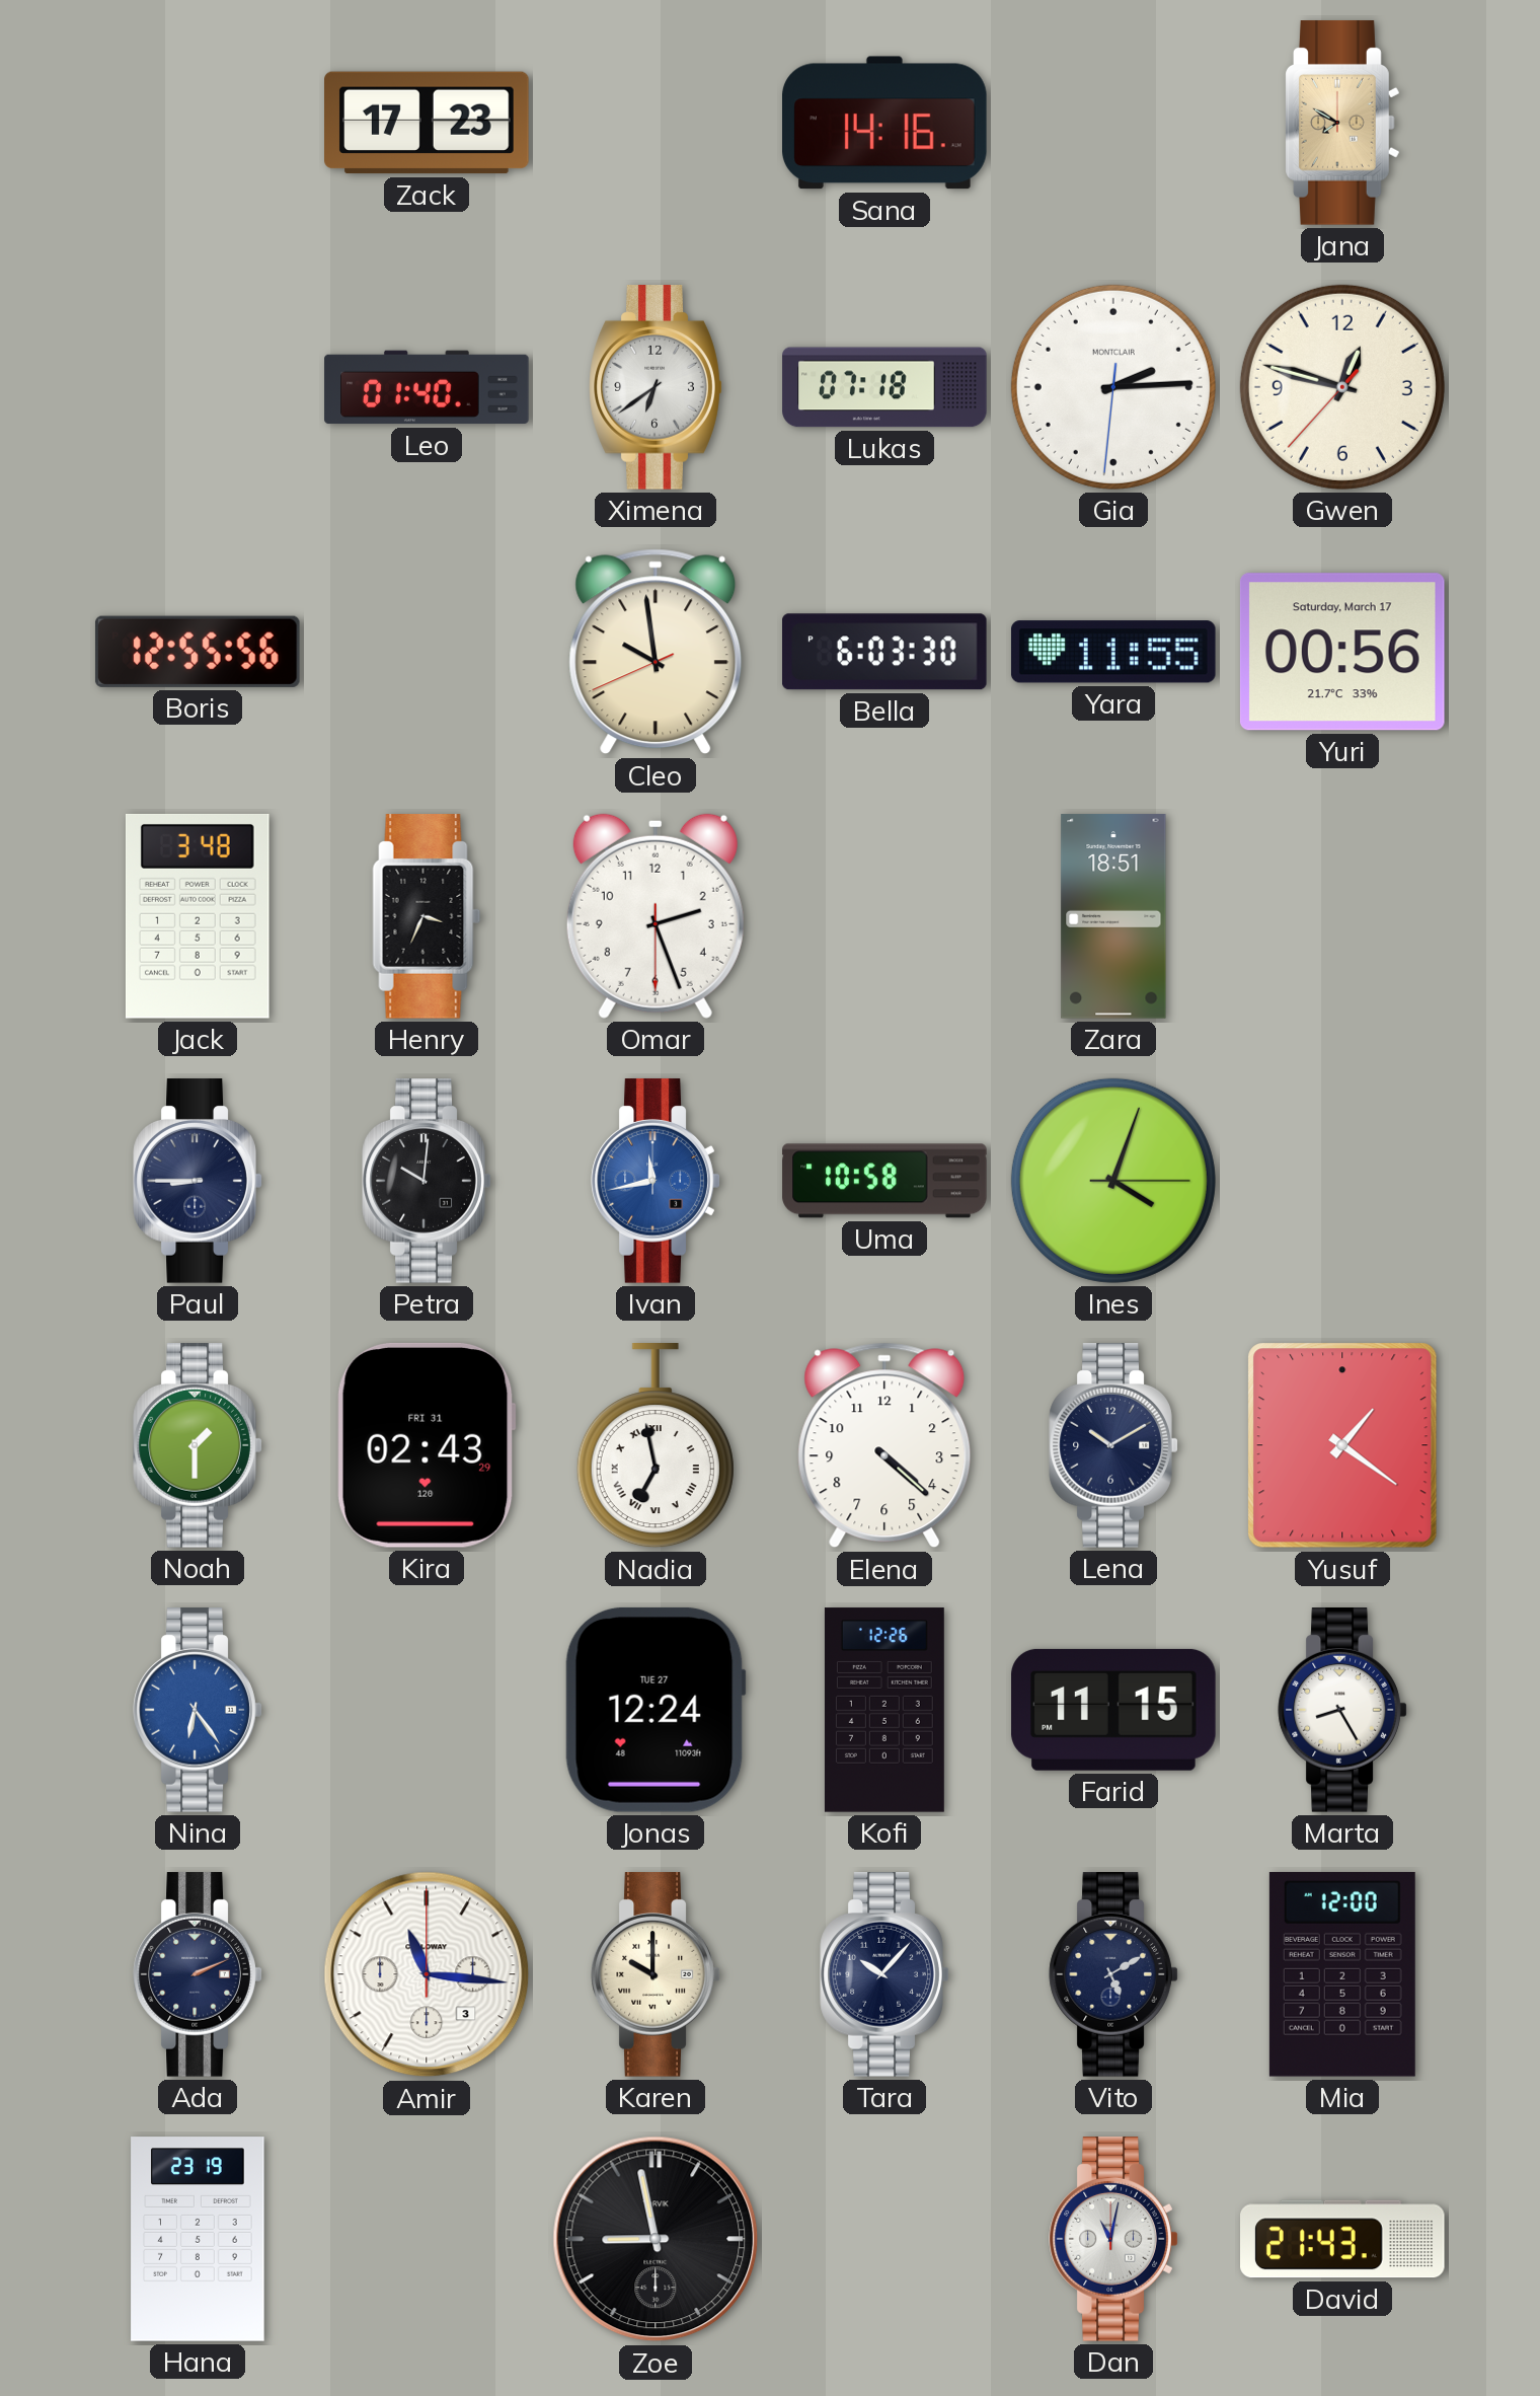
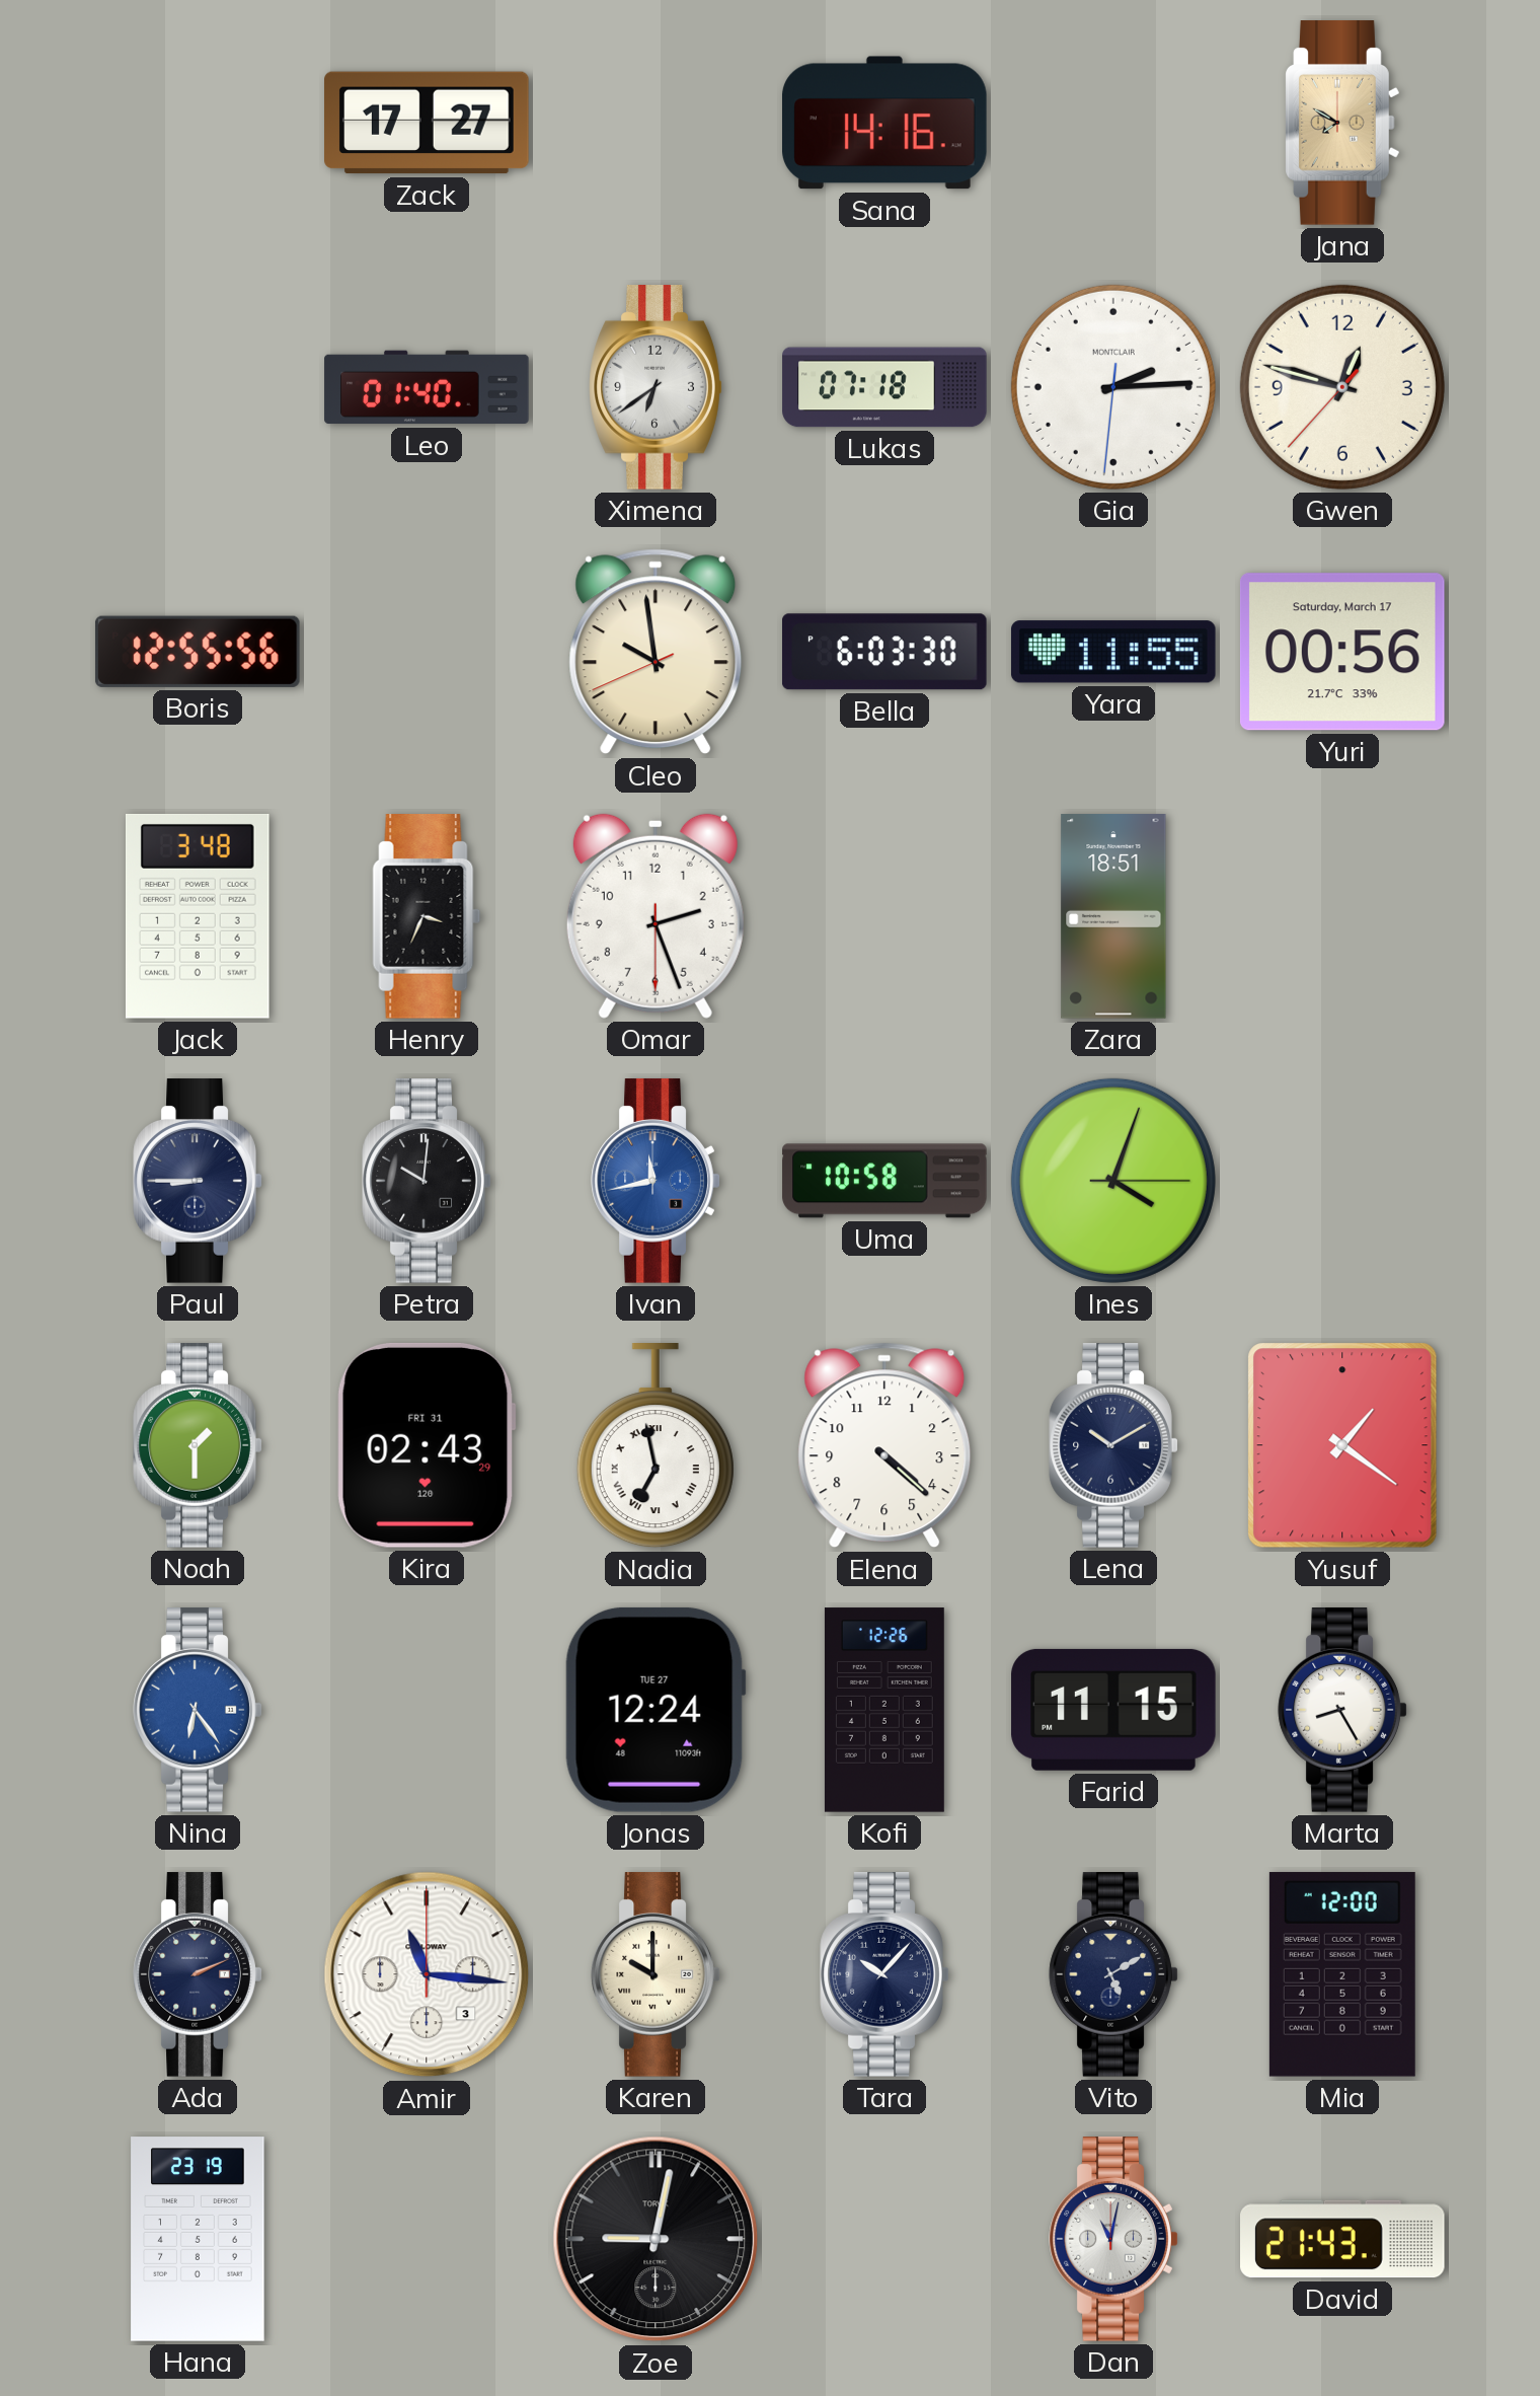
Zack: 17:23 -> 17:27
Zoe: 8:58 -> 9:02
